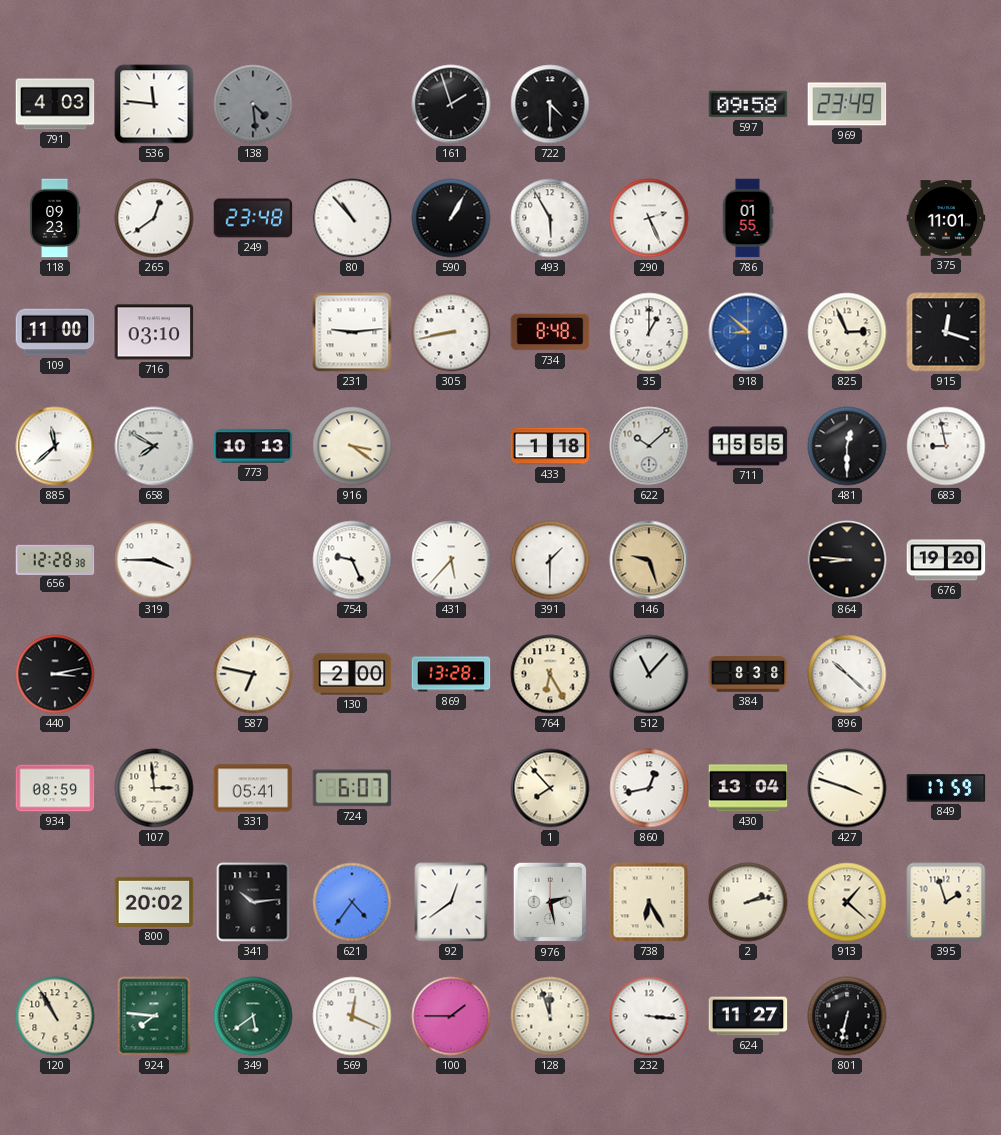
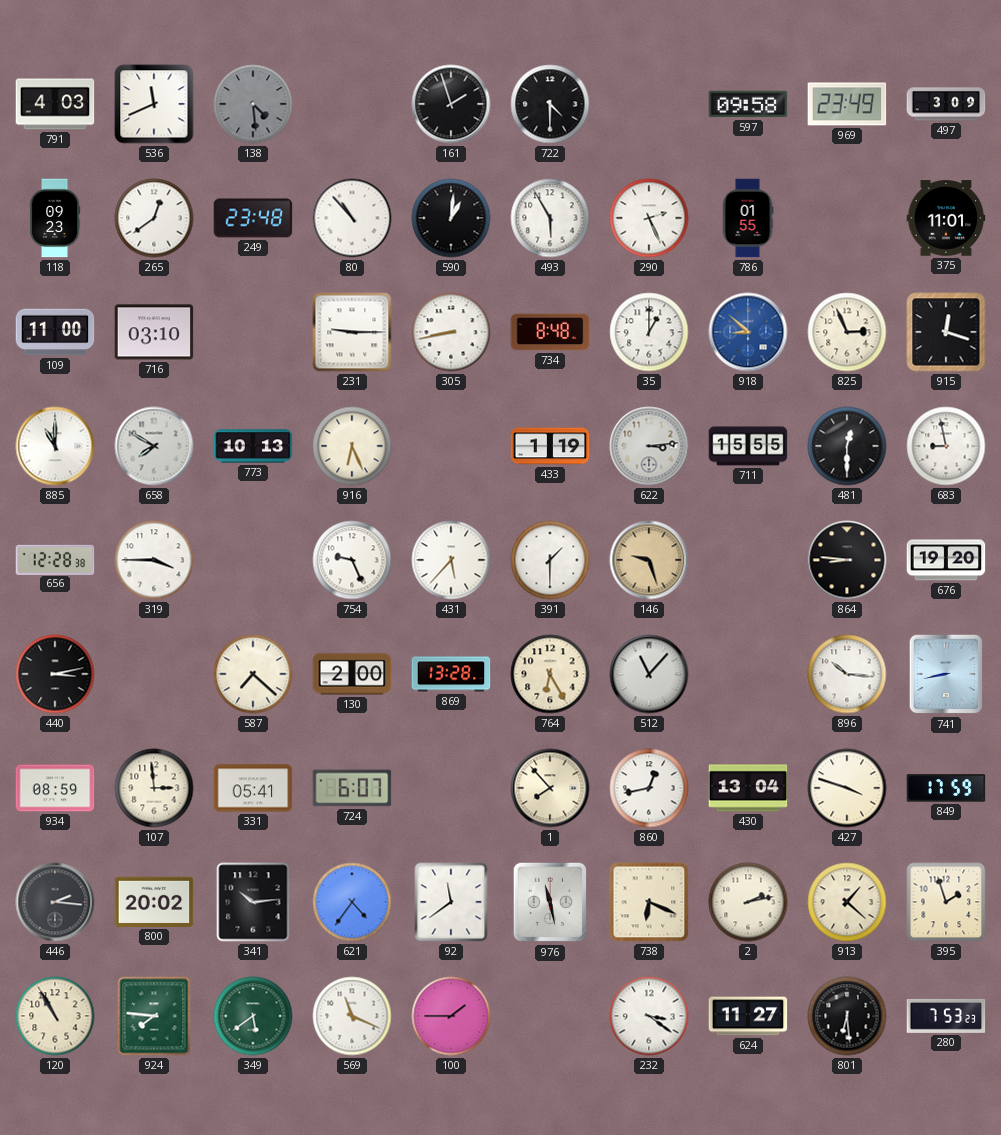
536: 11:46 -> 11:41
497: none -> 3:09
590: 1:05 -> 1:01
231: 9:14 -> 9:15
885: 11:38 -> 11:00
916: 3:21 -> 6:26
433: 1:18 -> 1:19
622: 10:08 -> 3:14
587: 6:47 -> 7:22
384: 8:38 -> none
896: 10:22 -> 10:16
741: none -> 8:43
446: none -> 2:16
92: 12:39 -> 11:39
976: 2:28 -> 11:28
738: 6:25 -> 6:19
569: 12:19 -> 11:19
128: 11:57 -> none
232: 3:16 -> 3:21
801: 6:32 -> 6:29
280: none -> 7:53
